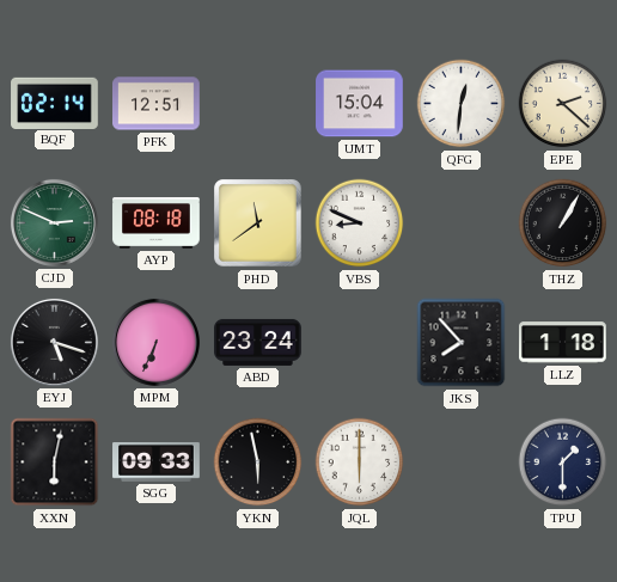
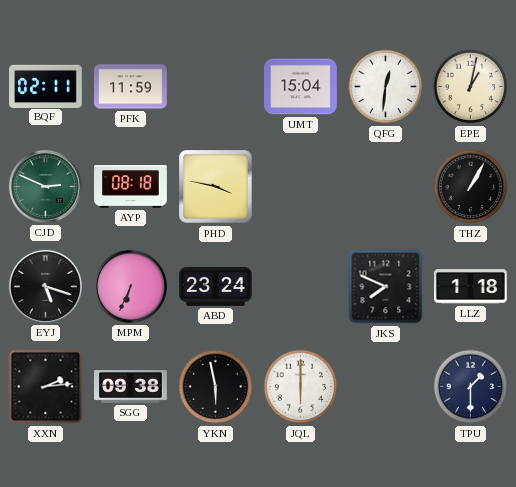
BQF: 02:14 -> 02:11
PFK: 12:51 -> 11:59
EPE: 2:22 -> 1:02
PHD: 11:39 -> 3:47
VBS: 8:49 -> none
JKS: 7:53 -> 7:49
XXN: 6:02 -> 2:14
SGG: 09:33 -> 09:38
